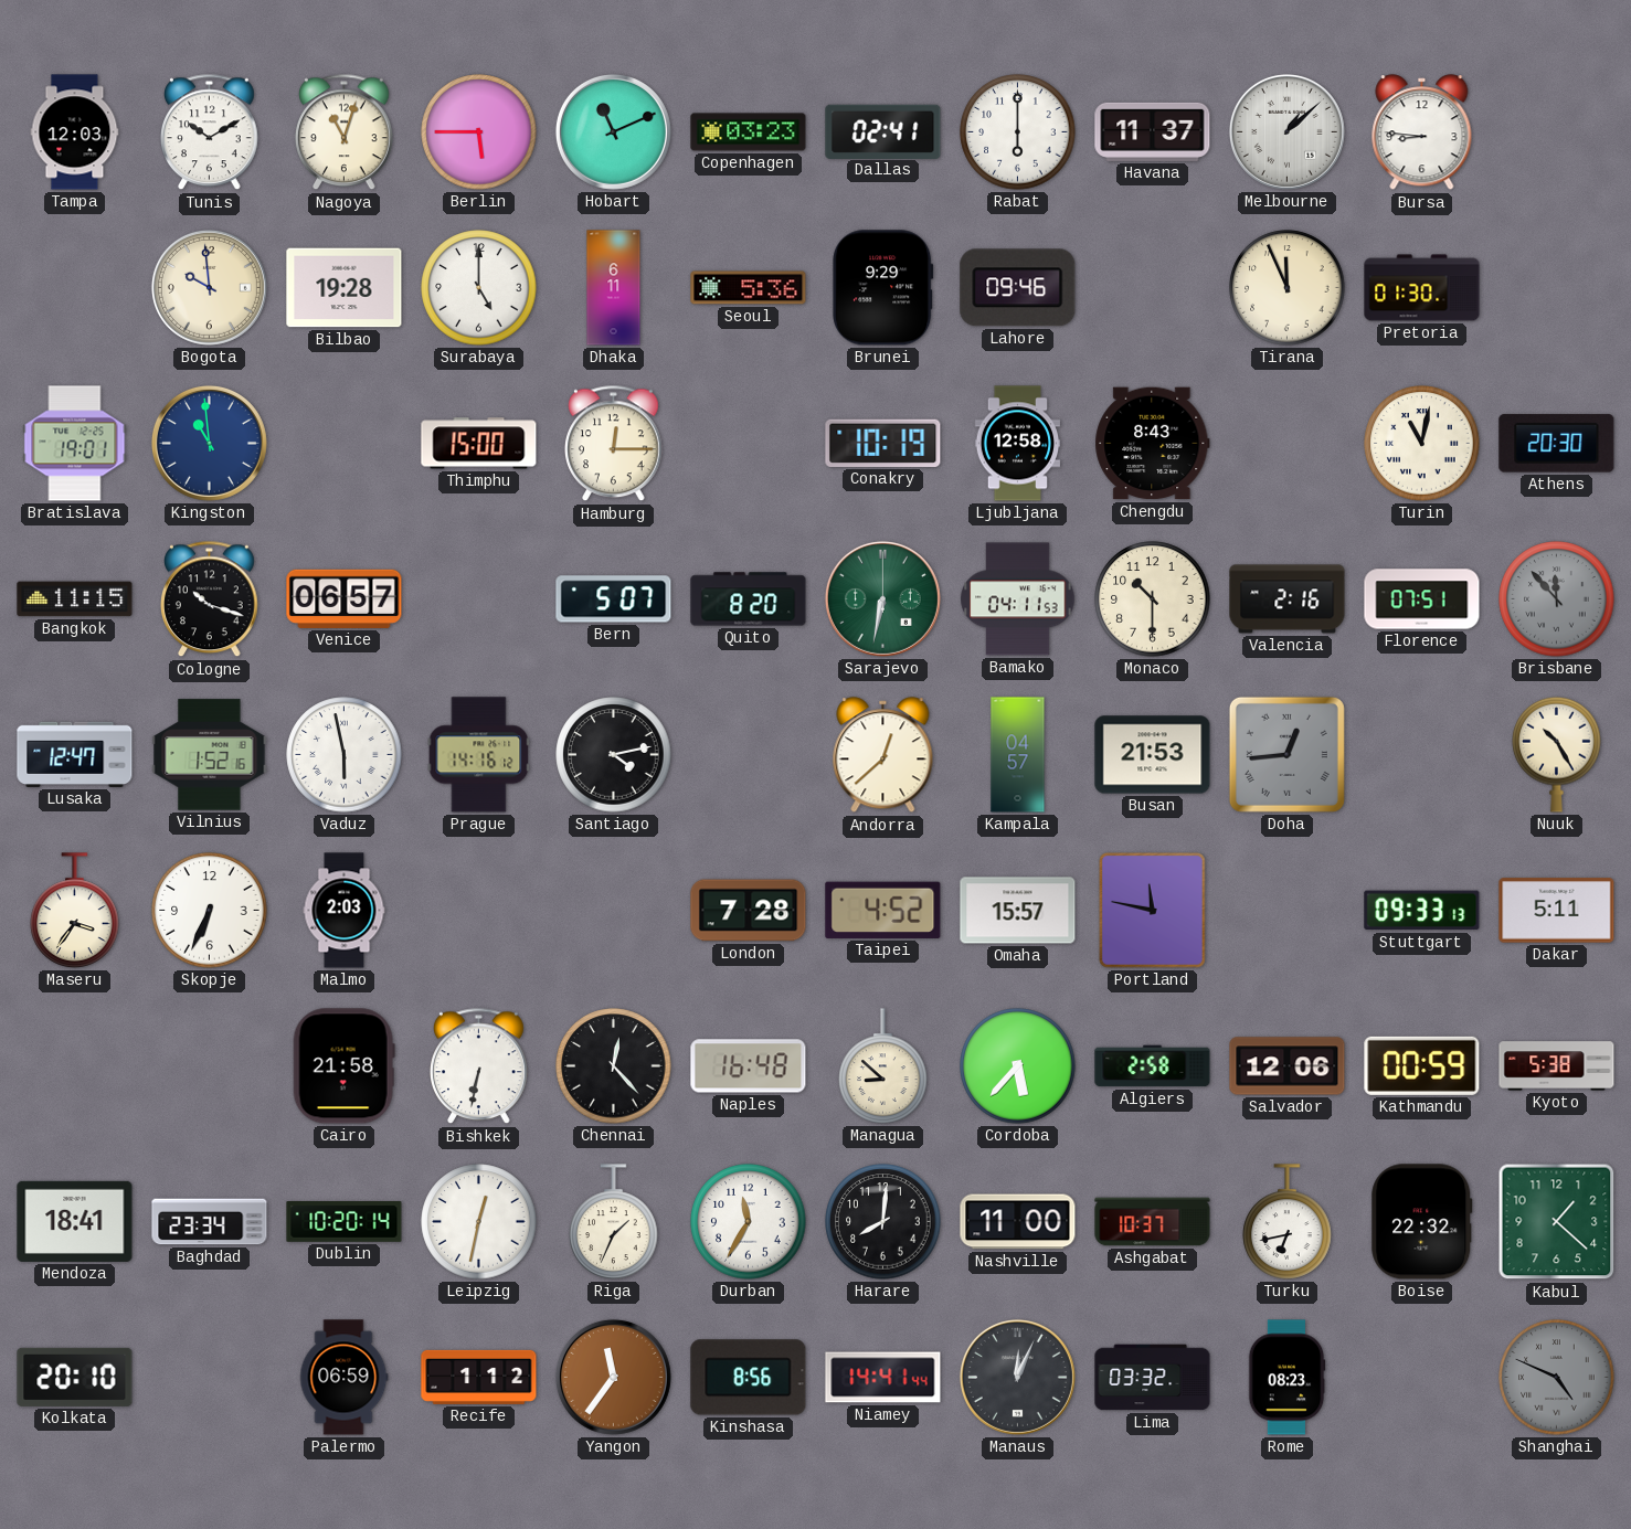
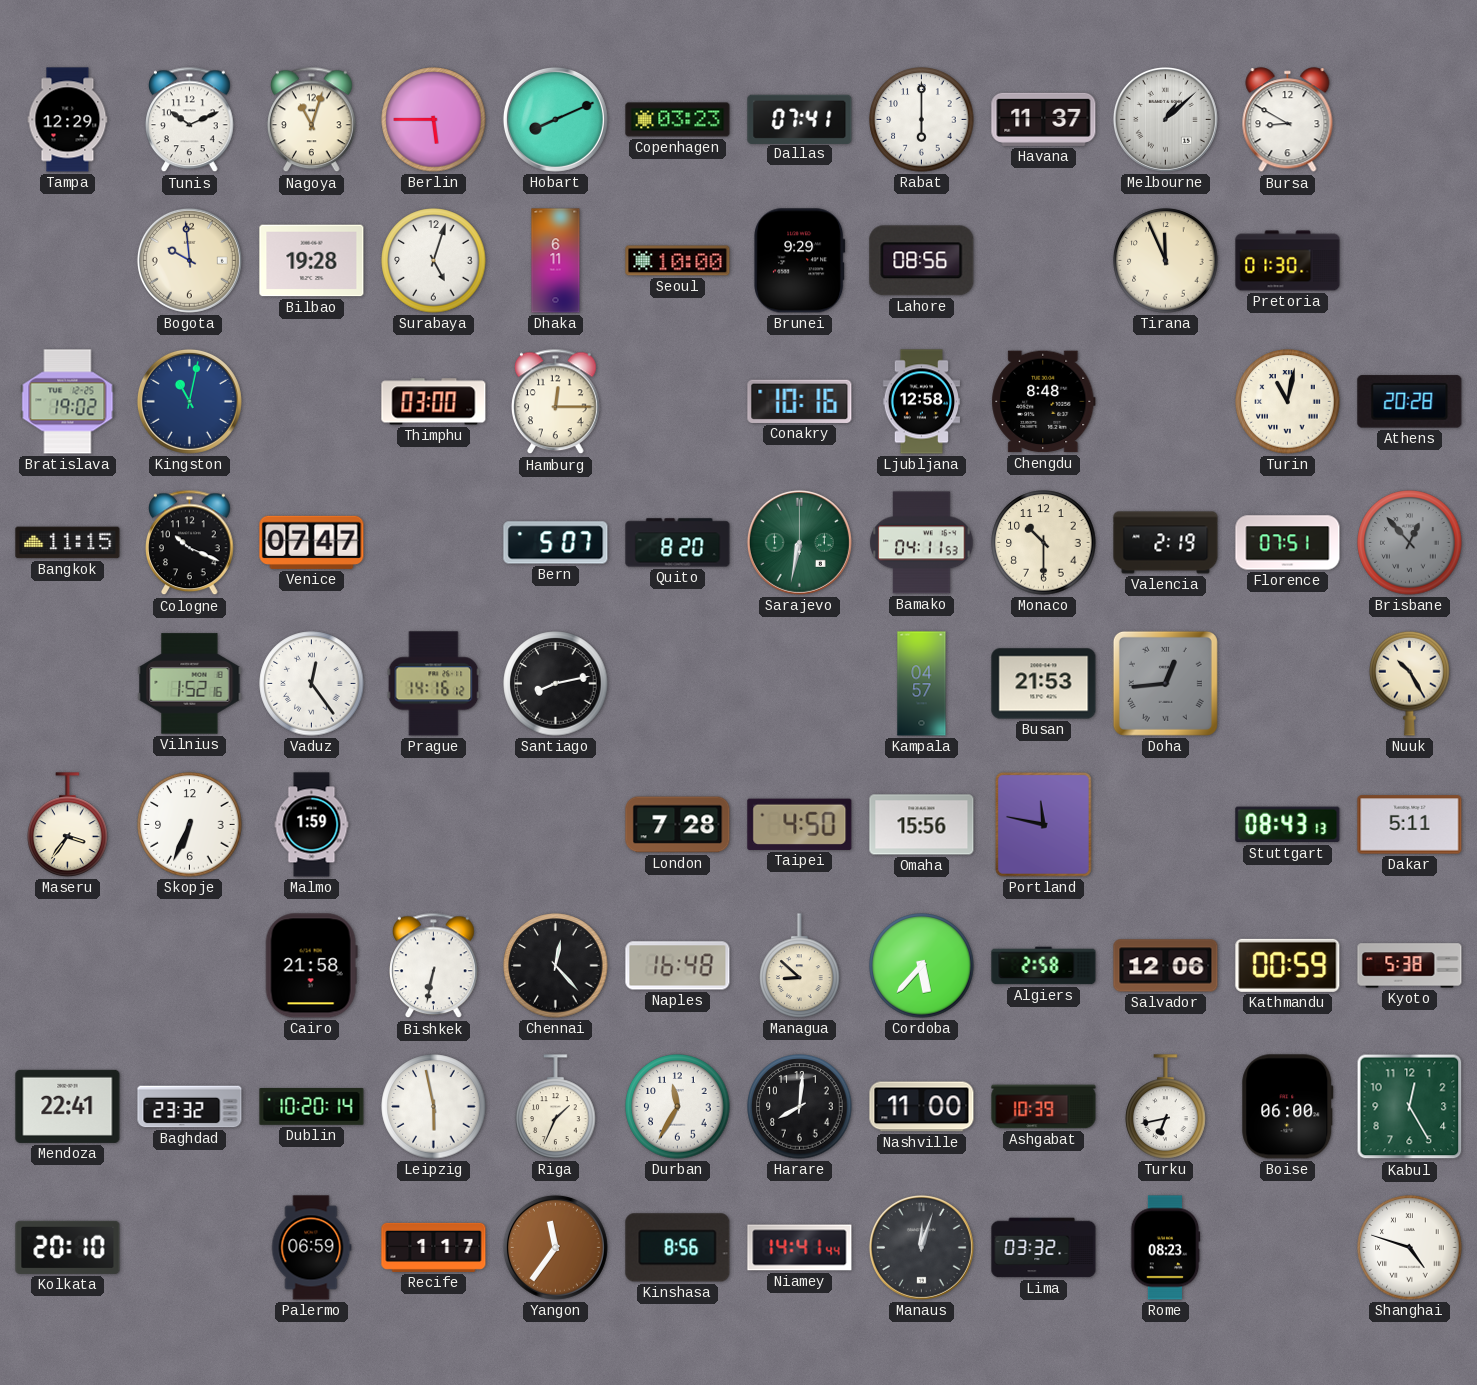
Tampa: 12:03 -> 12:29
Tunis: 10:10 -> 10:11
Hobart: 11:11 -> 8:11
Dallas: 02:41 -> 07:41
Bursa: 8:46 -> 8:50
Surabaya: 5:00 -> 5:03
Seoul: 5:36 -> 10:00
Lahore: 09:46 -> 08:56
Bratislava: 19:01 -> 19:02
Kingston: 10:59 -> 11:02
Thimphu: 15:00 -> 03:00
Conakry: 10:19 -> 10:16
Chengdu: 8:43 -> 8:48
Athens: 20:30 -> 20:28
Cologne: 10:18 -> 10:19
Venice: 06:57 -> 07:47
Valencia: 2:16 -> 2:19
Brisbane: 11:53 -> 12:53
Lusaka: 12:47 -> none
Vaduz: 5:58 -> 12:24
Santiago: 4:13 -> 8:13
Andorra: 12:38 -> none
Malmo: 2:03 -> 1:59
Taipei: 4:52 -> 4:50
Omaha: 15:57 -> 15:56
Stuttgart: 09:33 -> 08:43
Mendoza: 18:41 -> 22:41
Baghdad: 23:34 -> 23:32
Leipzig: 12:32 -> 5:58
Ashgabat: 10:37 -> 10:39
Boise: 22:32 -> 06:00
Kabul: 1:22 -> 12:25
Recife: 1:12 -> 1:17
Manaus: 12:04 -> 12:03
Shanghai: 4:49 -> 4:48
Shanghai dial: grey -> white
